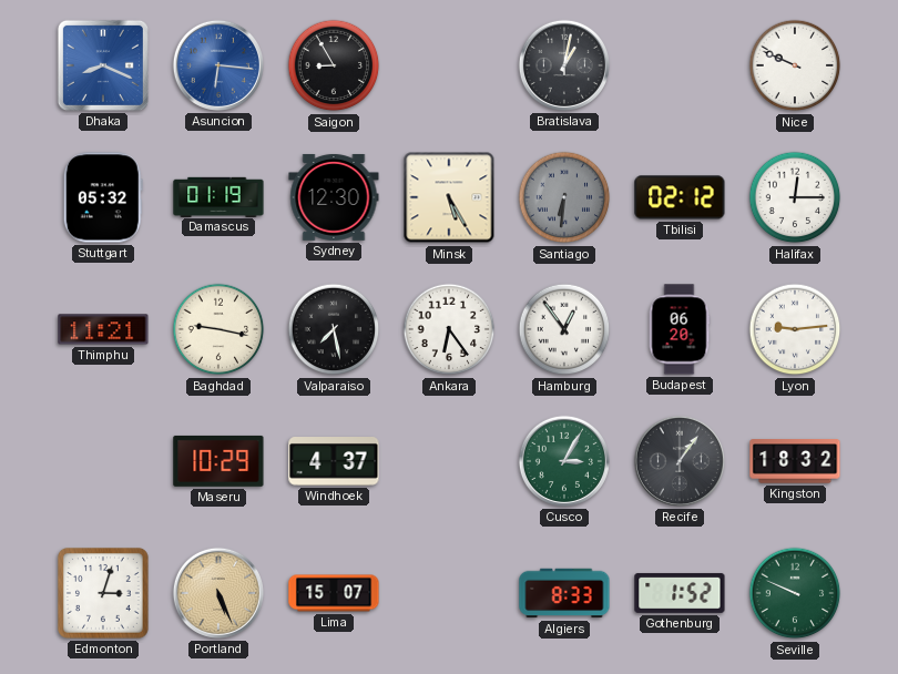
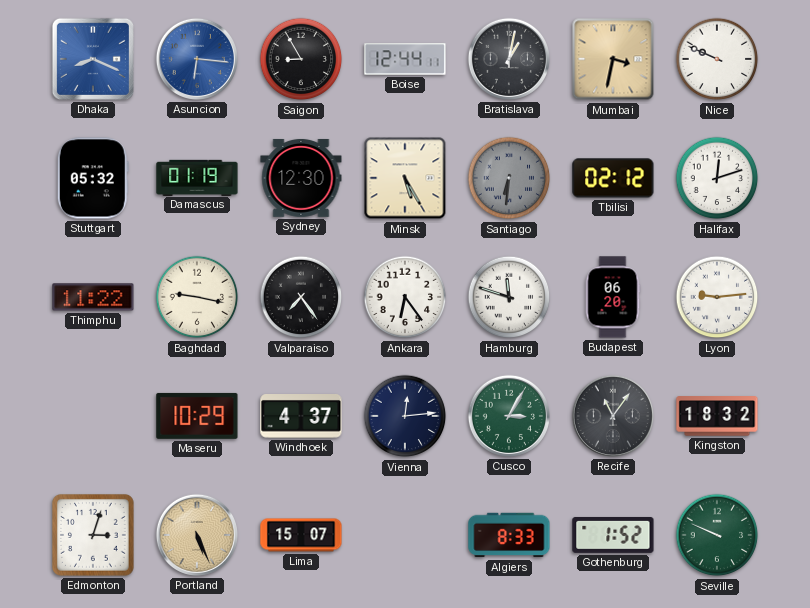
Boise: none -> 12:44
Mumbai: none -> 3:32
Halifax: 12:15 -> 12:12
Thimphu: 11:21 -> 11:22
Valparaiso: 7:28 -> 7:24
Hamburg: 12:54 -> 11:48
Vienna: none -> 12:14
Recife: 1:06 -> 11:06
